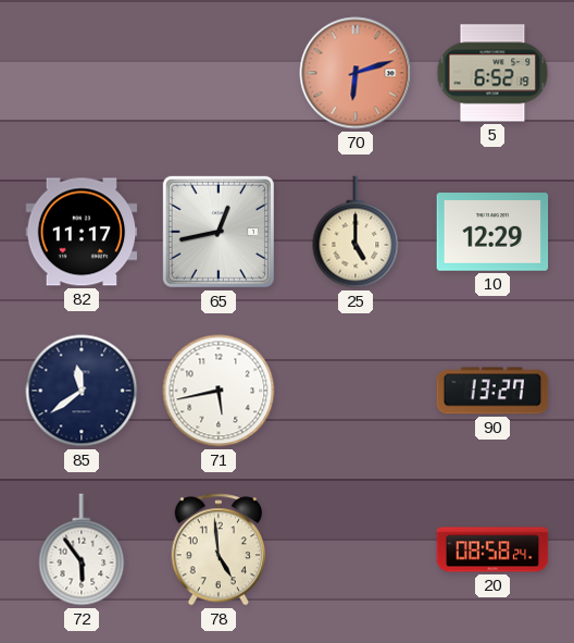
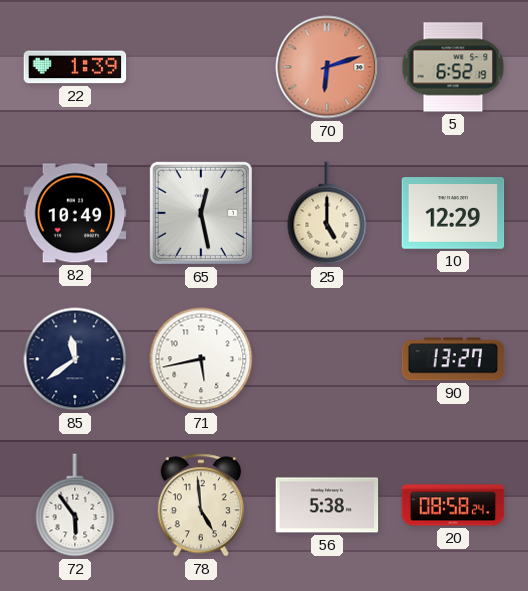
22: none -> 1:39
82: 11:17 -> 10:49
65: 12:43 -> 12:28
56: none -> 5:38
